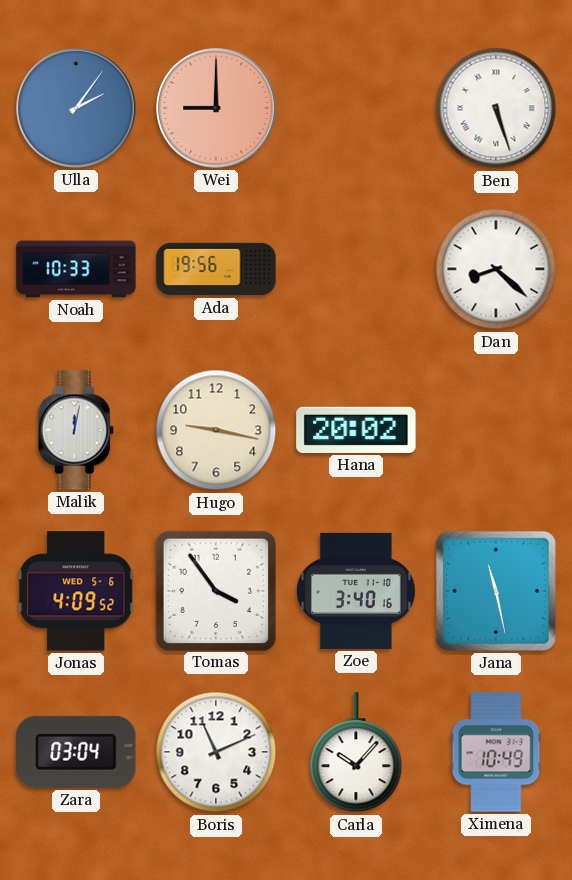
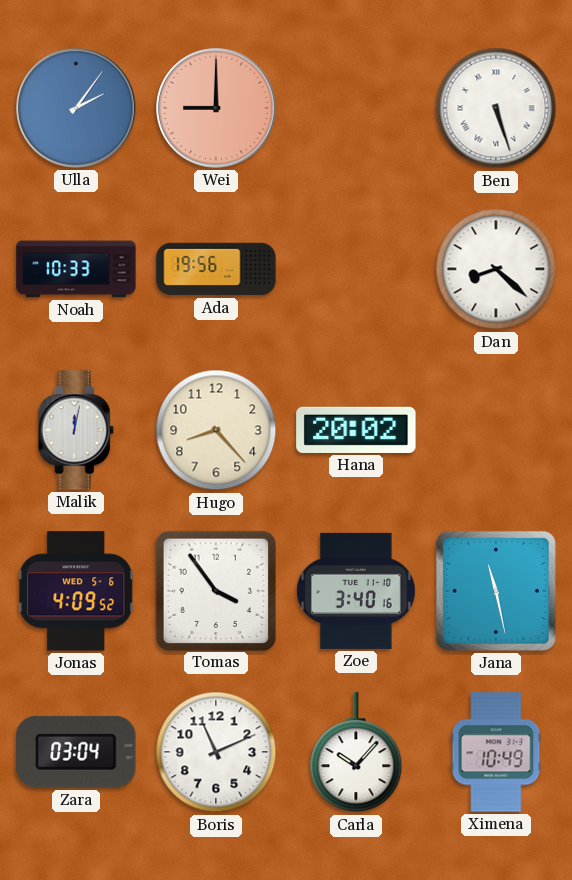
Hugo: 9:17 -> 8:23
